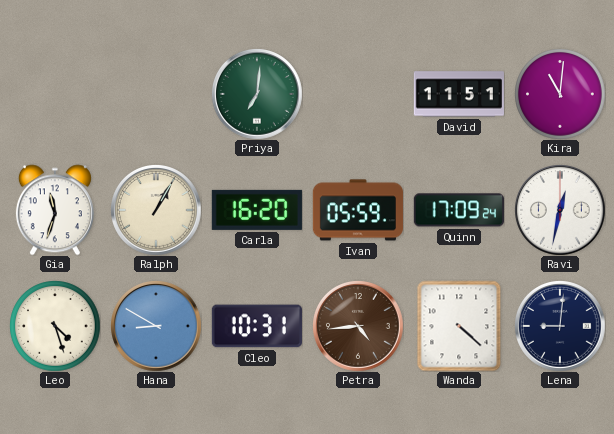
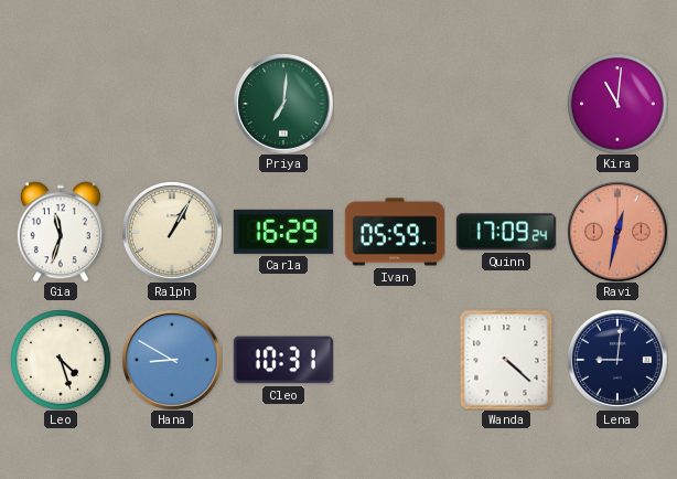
David: 11:51 -> none
Carla: 16:20 -> 16:29
Ravi dial: white -> salmon
Petra: 4:44 -> none
